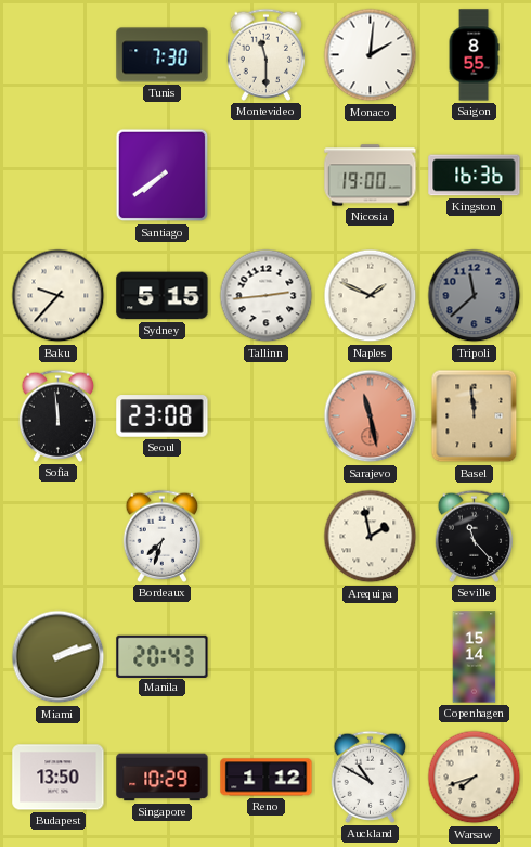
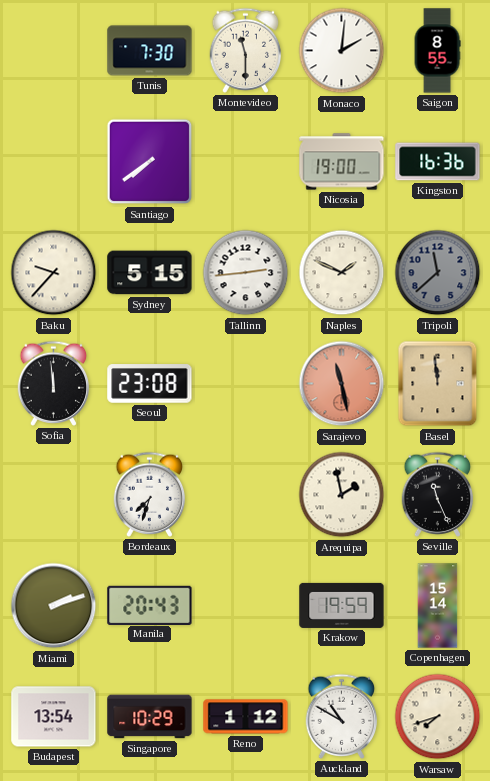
Seville: 11:23 -> 11:26
Krakow: none -> 19:59
Budapest: 13:50 -> 13:54
